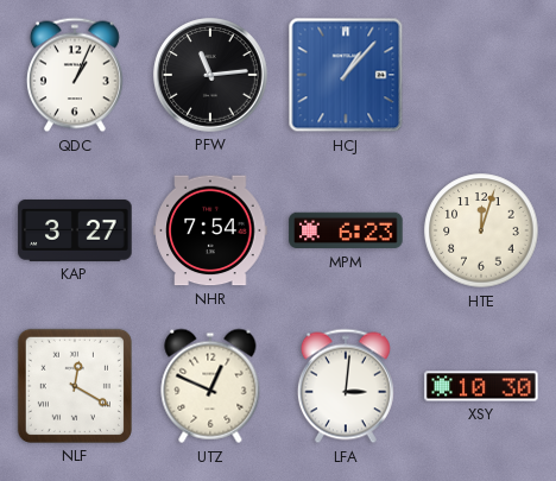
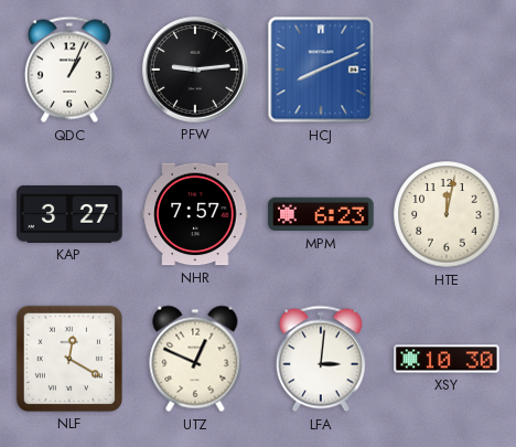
PFW: 11:14 -> 9:14
HCJ: 1:07 -> 8:11
NHR: 7:54 -> 7:57
HTE: 12:03 -> 12:02
